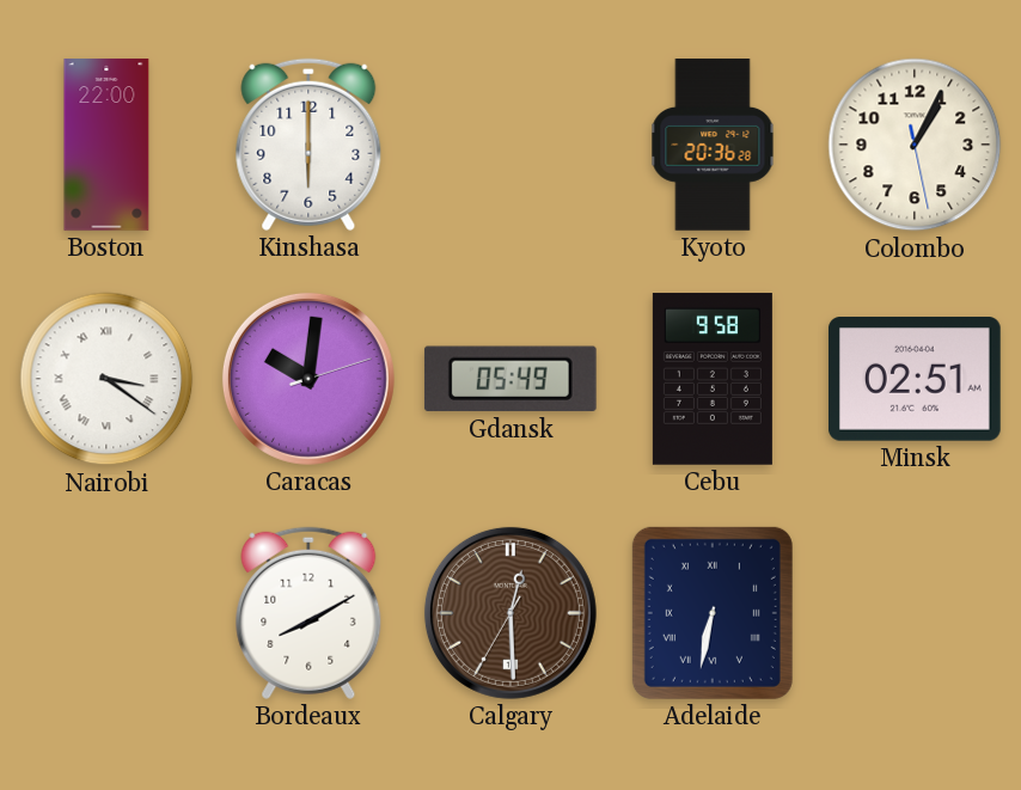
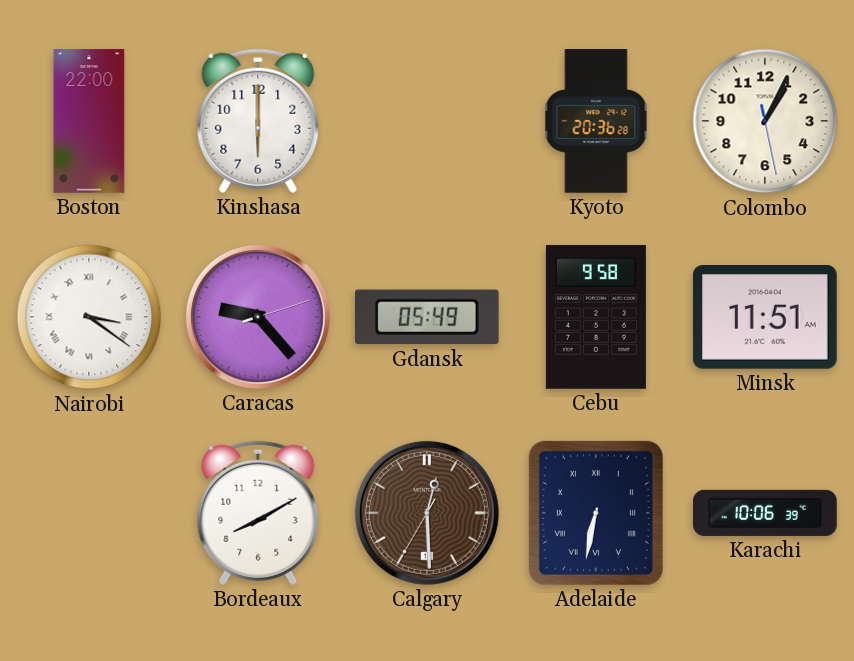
Caracas: 10:01 -> 9:23
Minsk: 02:51 -> 11:51
Karachi: none -> 10:06
